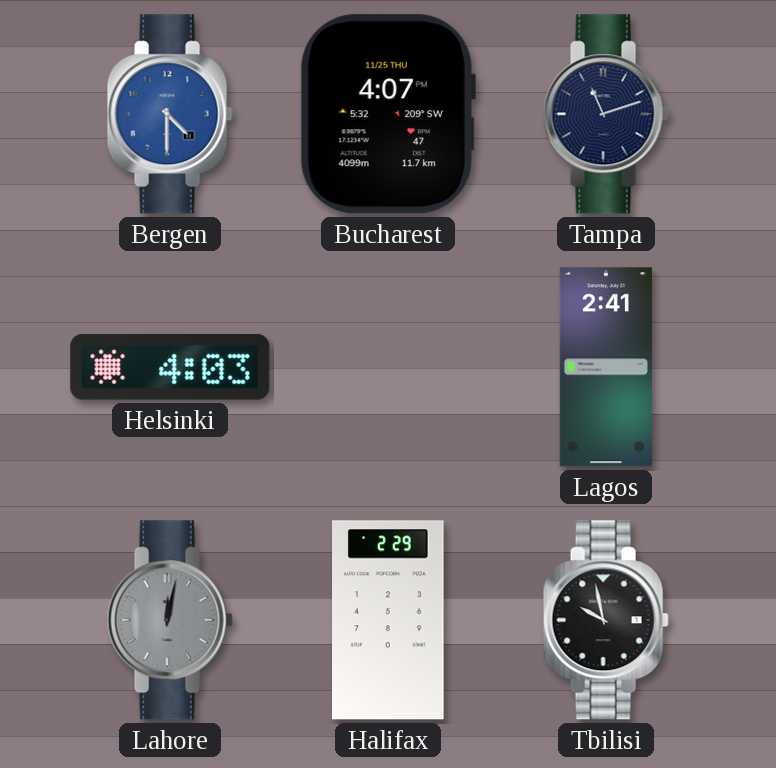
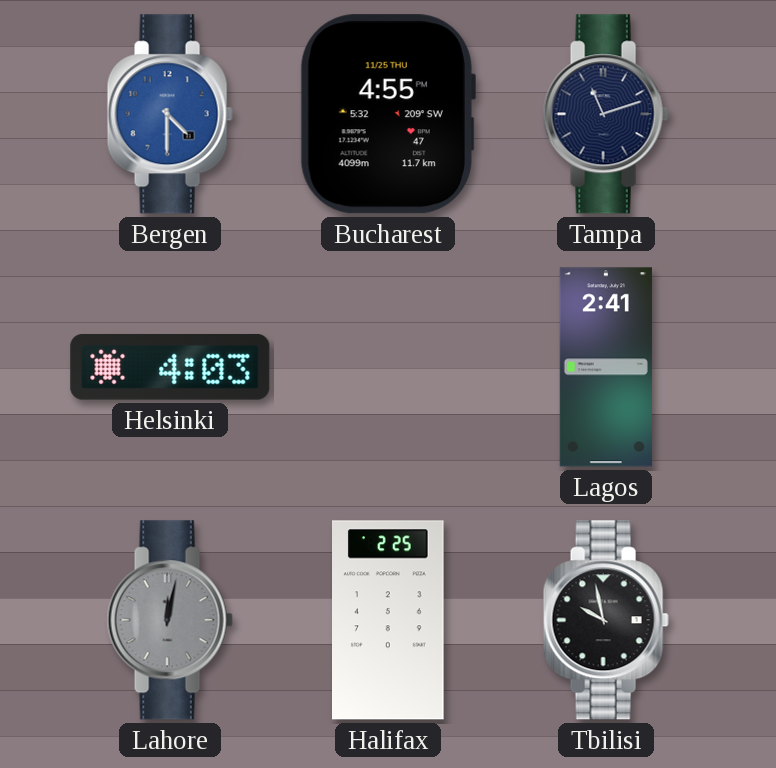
Bucharest: 4:07 -> 4:55
Halifax: 2:29 -> 2:25
